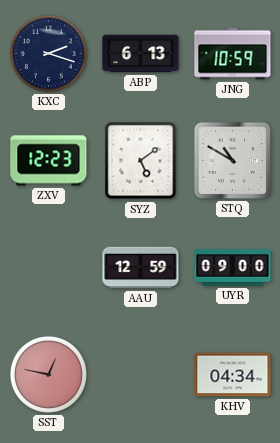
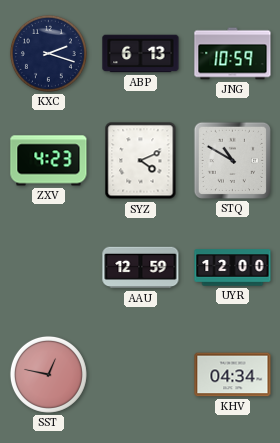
ZXV: 12:23 -> 4:23
SYZ: 5:09 -> 4:11
UYR: 09:00 -> 12:00
